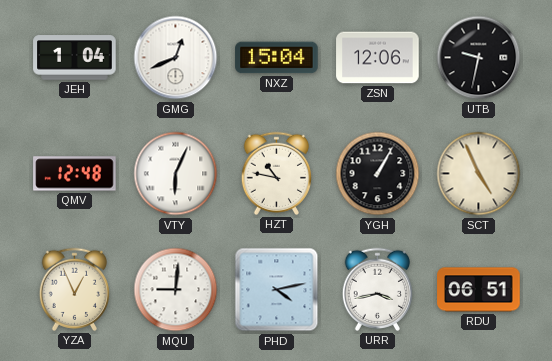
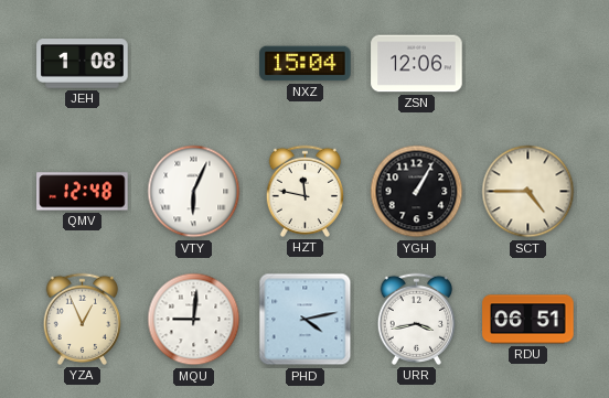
JEH: 1:04 -> 1:08
GMG: 12:41 -> none
UTB: 9:32 -> none
HZT: 10:47 -> 11:47
SCT: 4:56 -> 4:45
